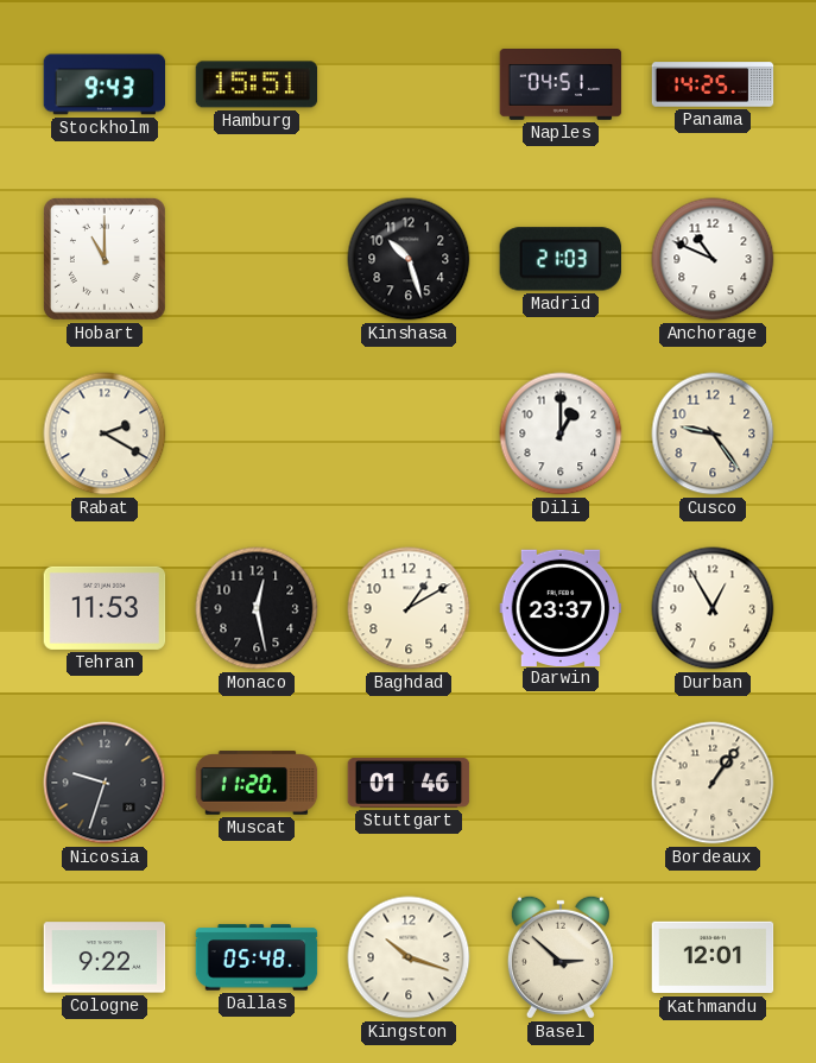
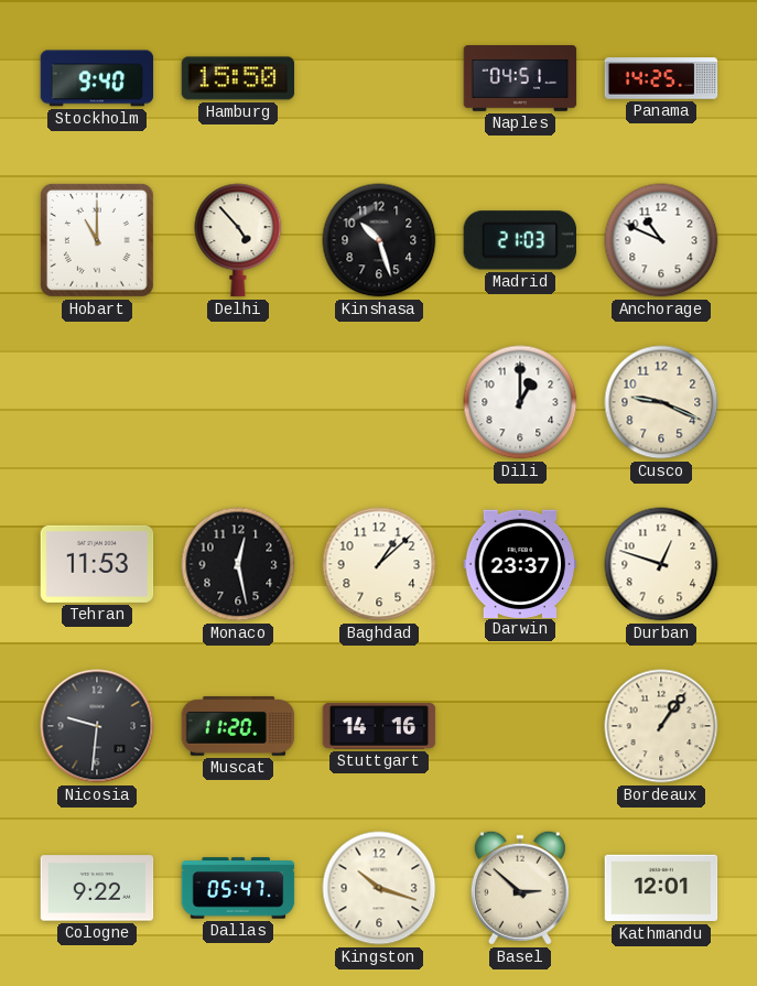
Stockholm: 9:43 -> 9:40
Hamburg: 15:51 -> 15:50
Delhi: none -> 4:53
Rabat: 2:20 -> none
Cusco: 9:24 -> 9:19
Baghdad: 1:10 -> 1:08
Durban: 12:55 -> 12:48
Nicosia: 9:33 -> 9:31
Stuttgart: 01:46 -> 14:16
Dallas: 05:48 -> 05:47
